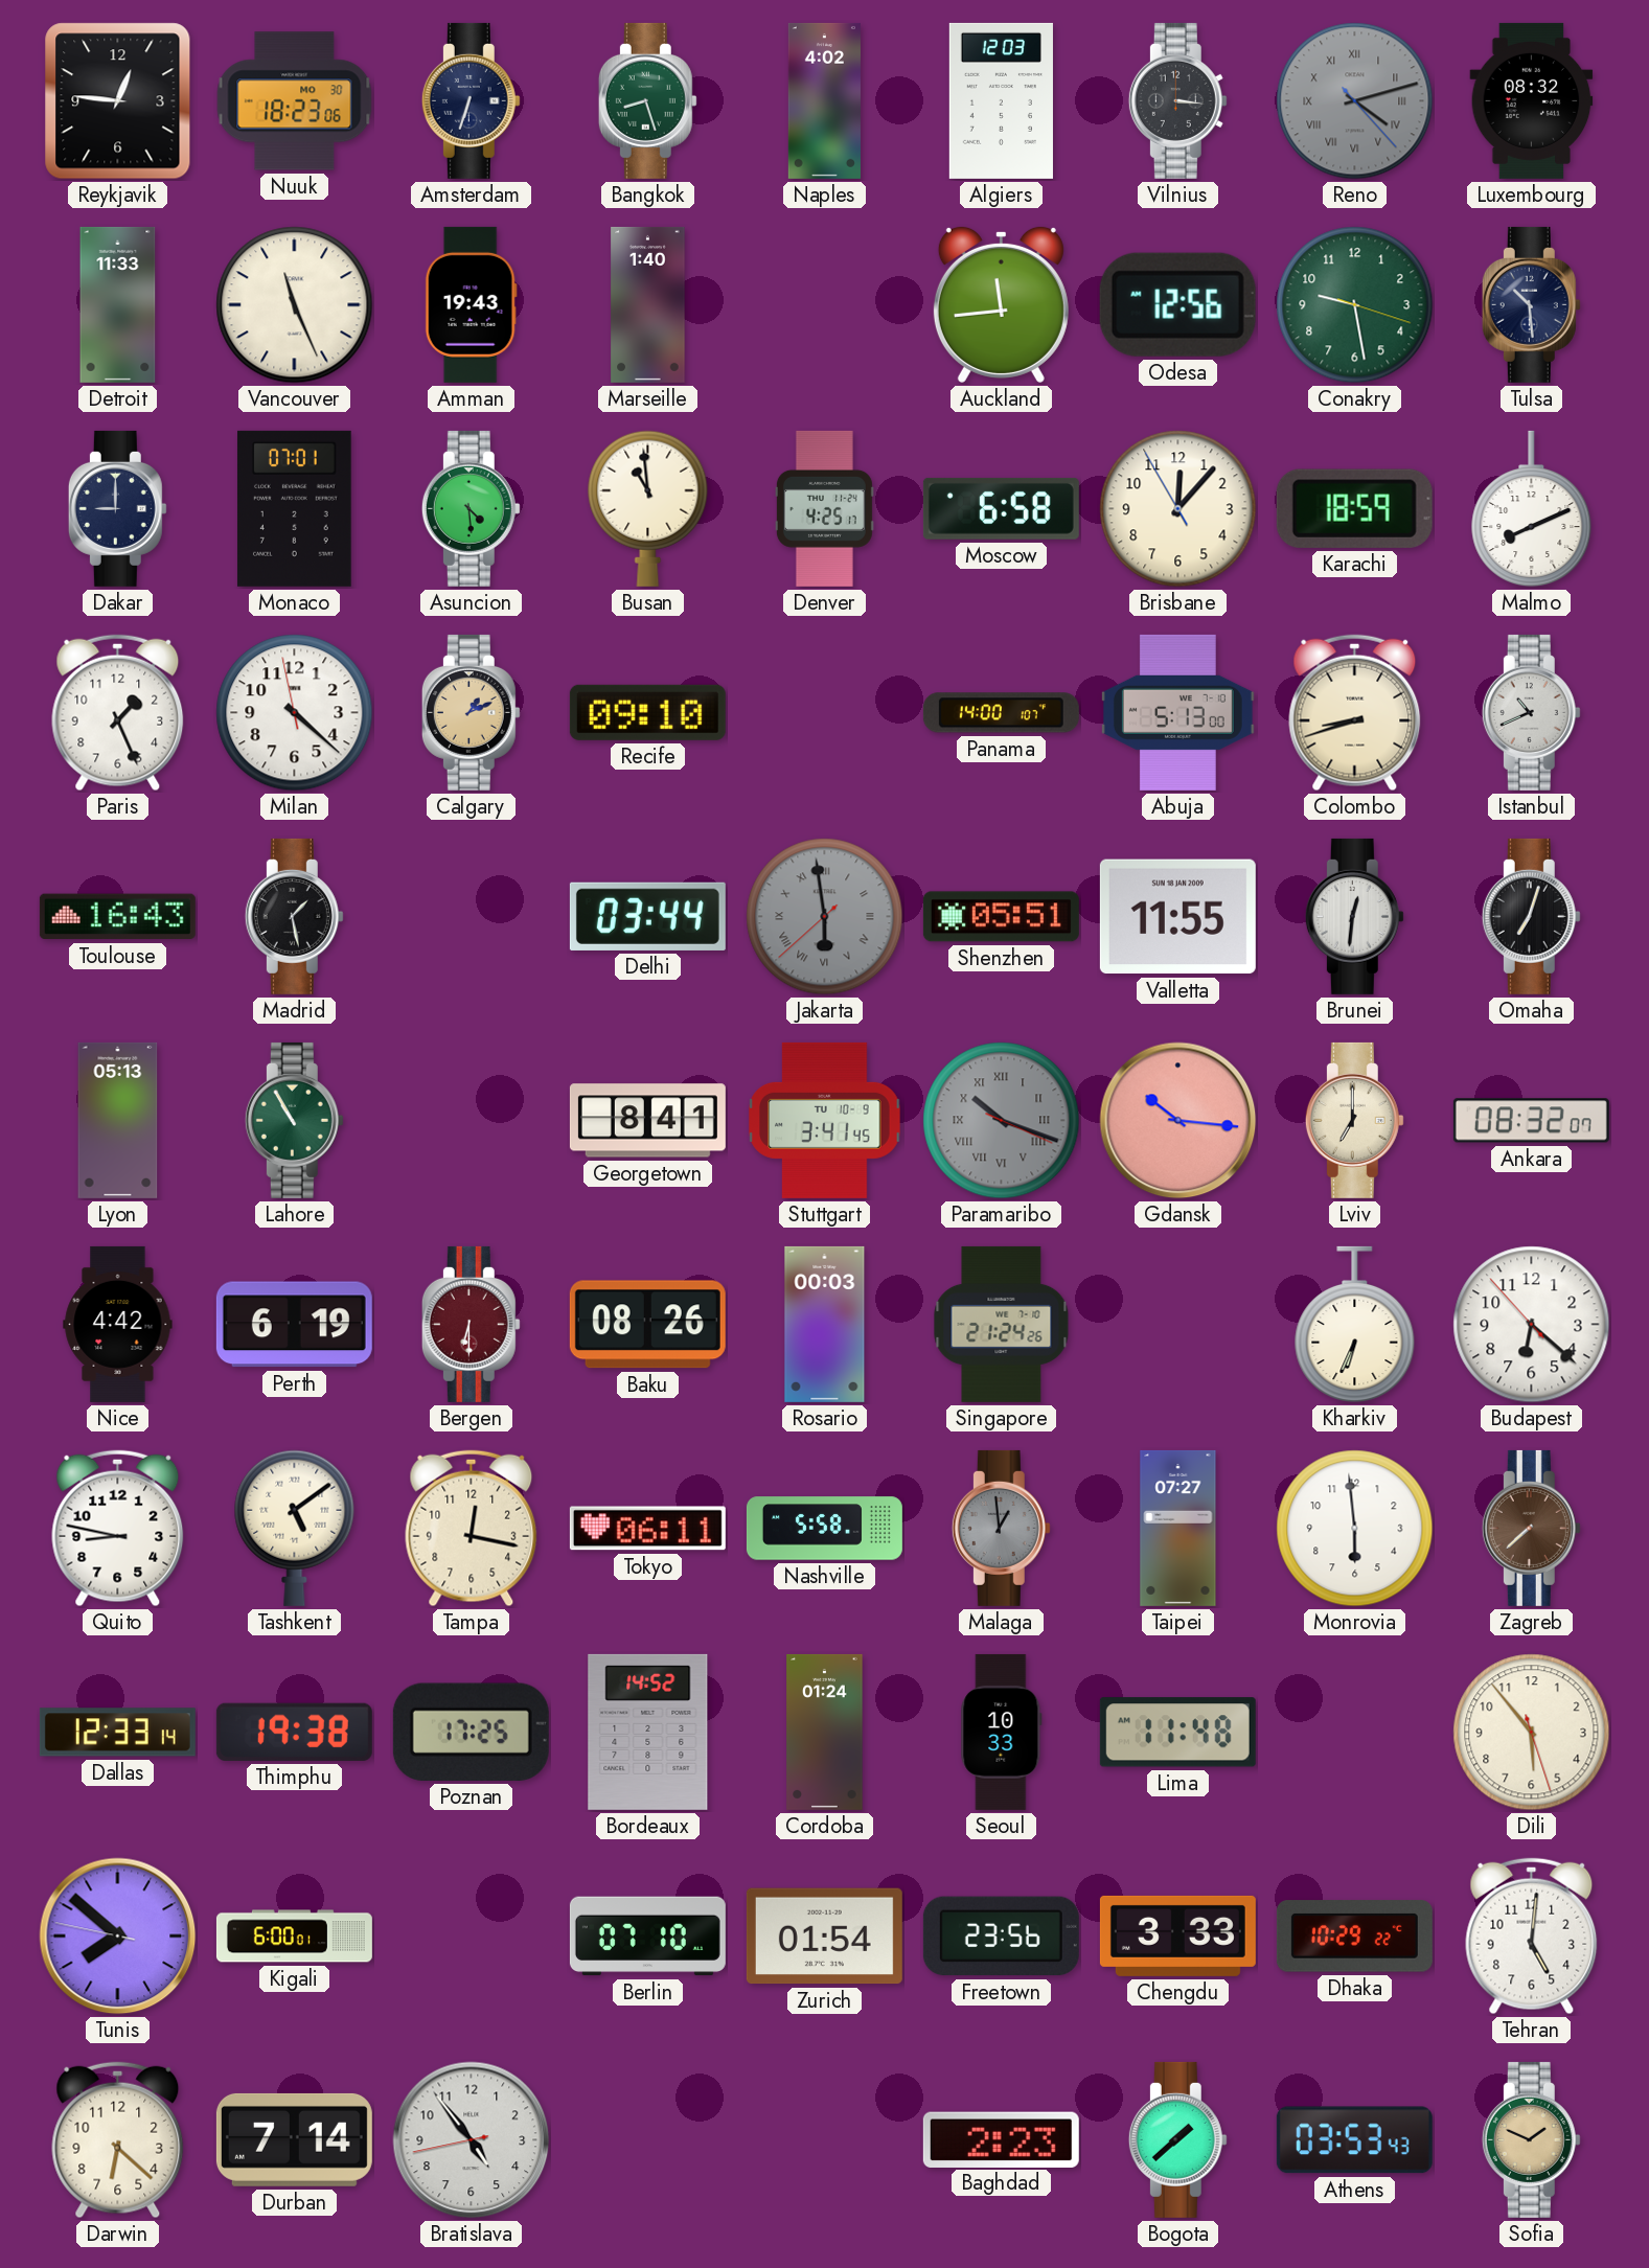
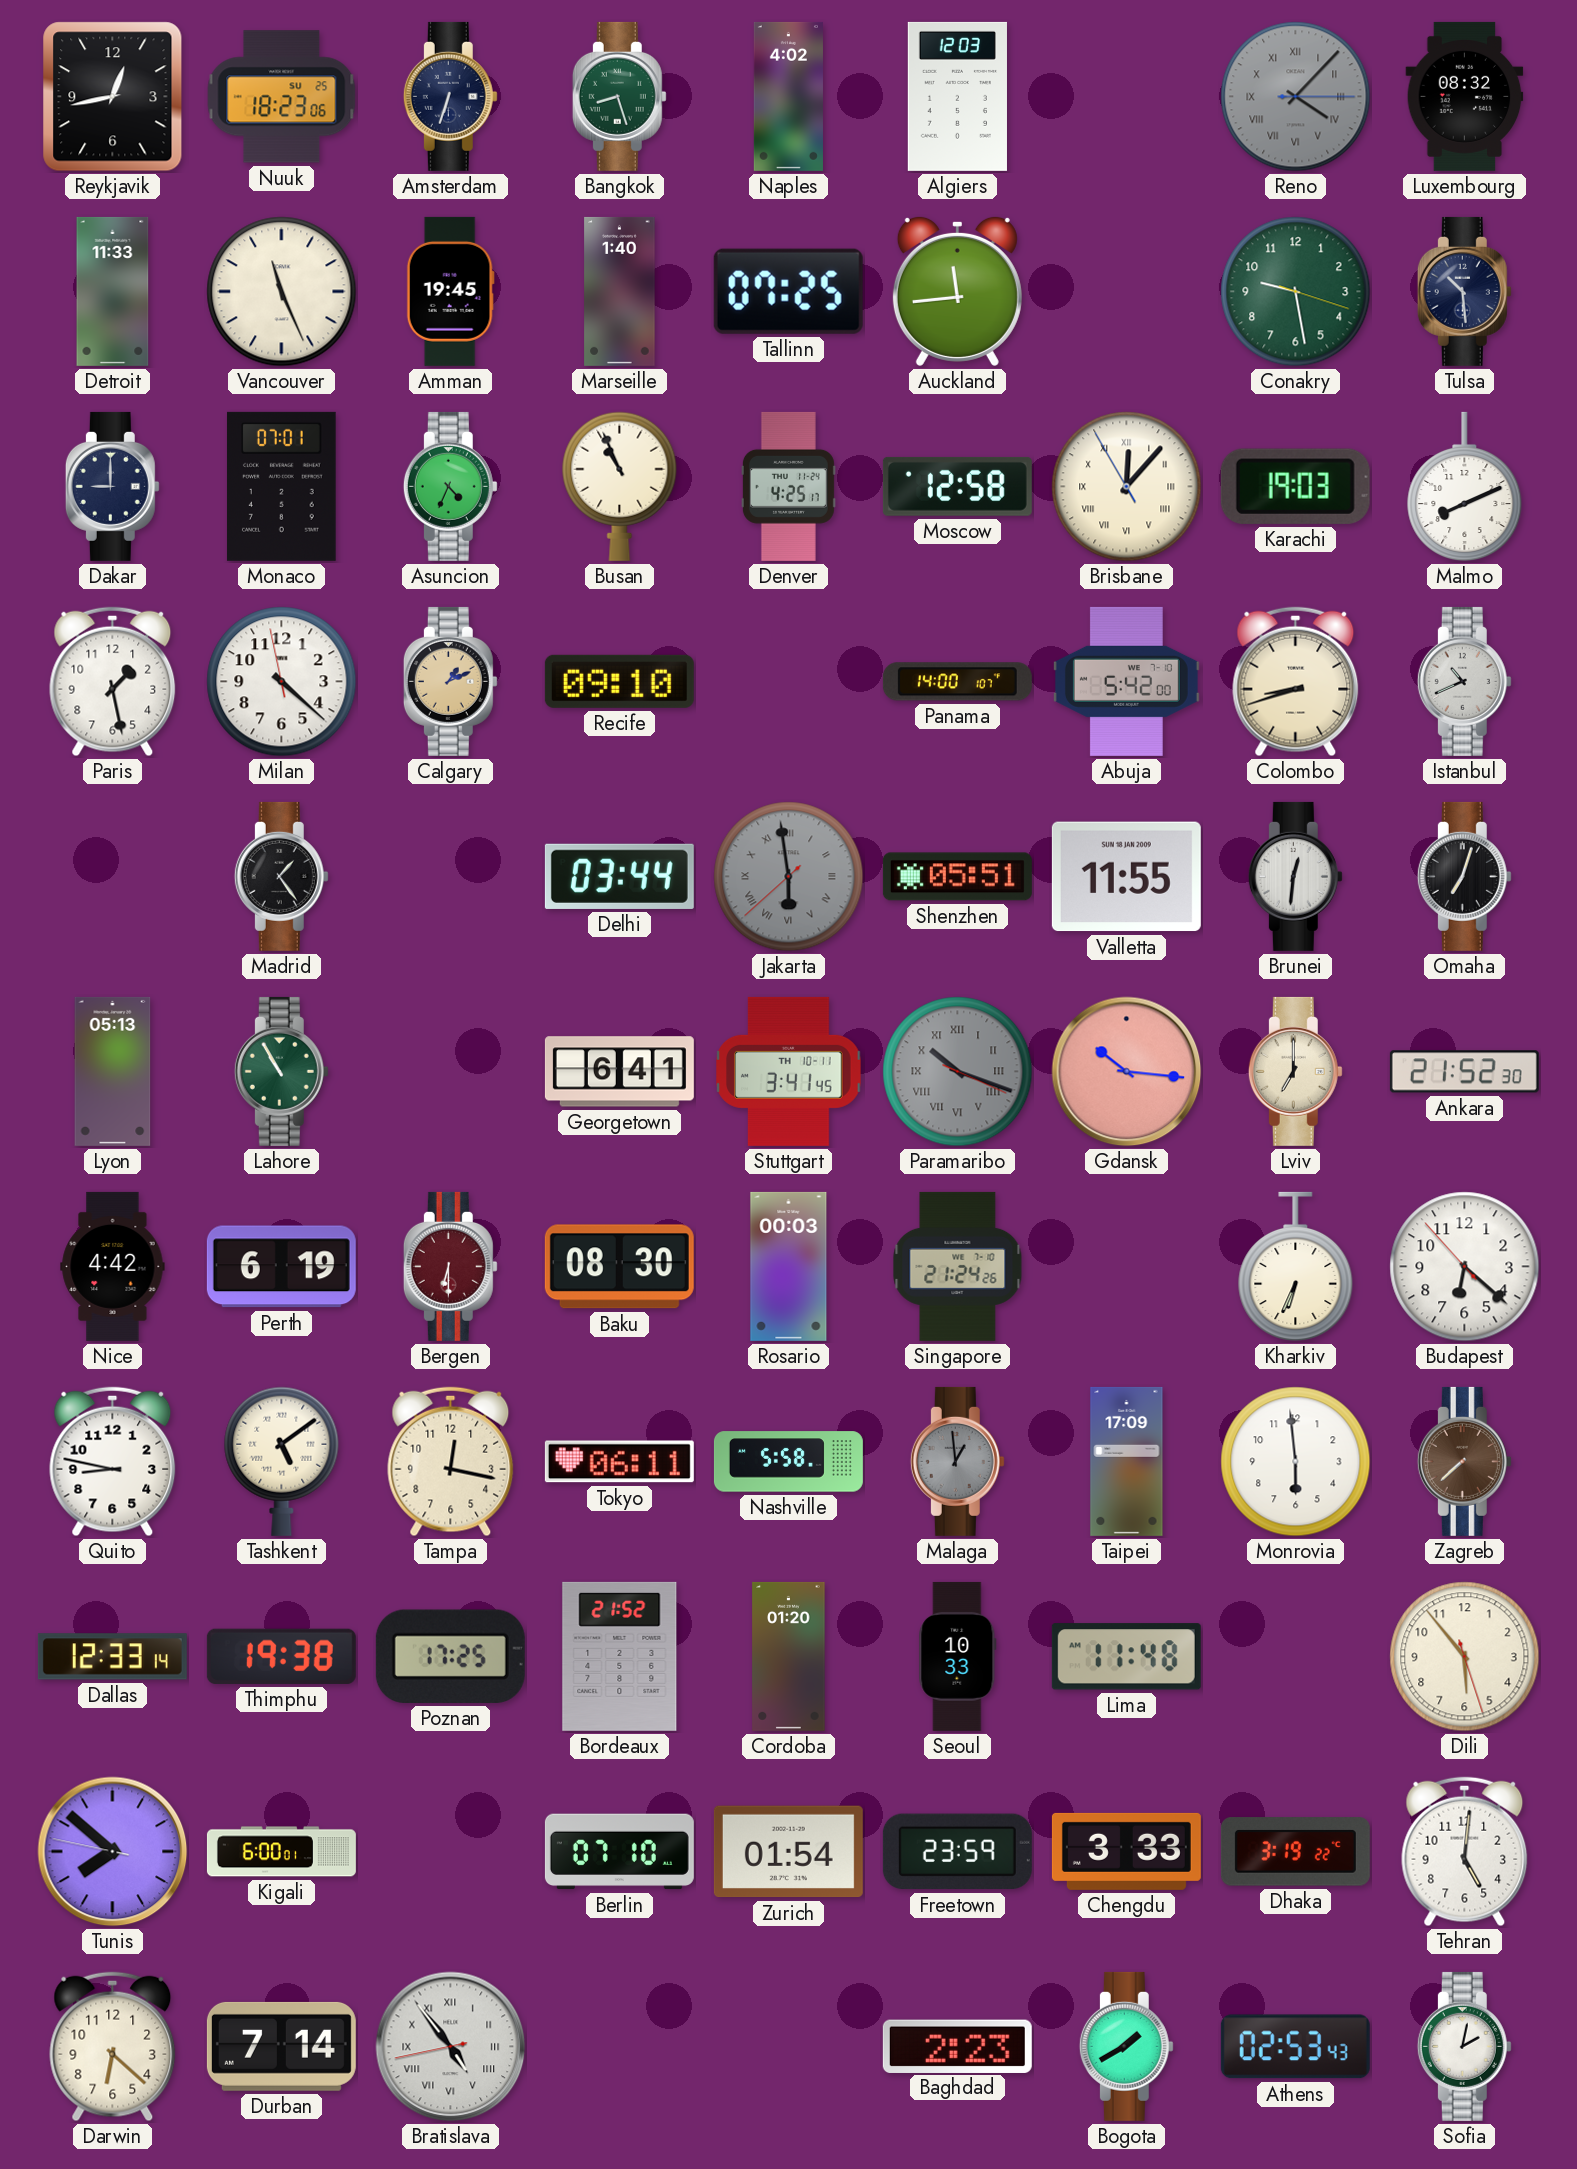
Reykjavik: 12:46 -> 12:43
Nuuk date: MO 30 -> SU 25
Vilnius: 3:16 -> none
Reno: 4:12 -> 4:07
Amman: 19:43 -> 19:45
Tallinn: none -> 07:25
Odesa: 12:56 -> none
Asuncion: 4:29 -> 4:34
Busan: 10:59 -> 10:56
Moscow: 6:58 -> 12:58
Brisbane numerals: Arabic -> Roman
Karachi: 18:59 -> 19:03
Paris: 1:26 -> 1:28
Abuja: 5:13 -> 5:42
Toulouse: 16:43 -> none
Madrid: 1:28 -> 1:24
Georgetown: 8:41 -> 6:41
Stuttgart date: TU 10-9 -> TH 10-11
Ankara: 08:32 -> 21:52
Baku: 08:26 -> 08:30
Taipei: 07:27 -> 17:09
Bordeaux: 14:52 -> 21:52
Cordoba: 01:24 -> 01:20
Freetown: 23:56 -> 23:59
Dhaka: 10:29 -> 3:19
Bratislava numerals: Arabic -> Roman
Bogota: 1:38 -> 1:40
Athens: 03:53 -> 02:53
Sofia: 1:49 -> 2:02
Sofia dial: champagne -> white
